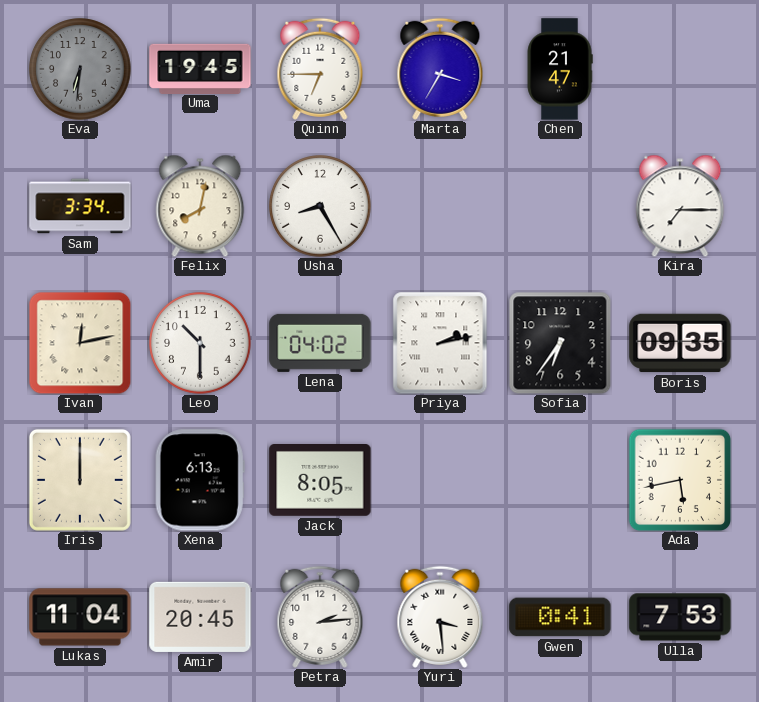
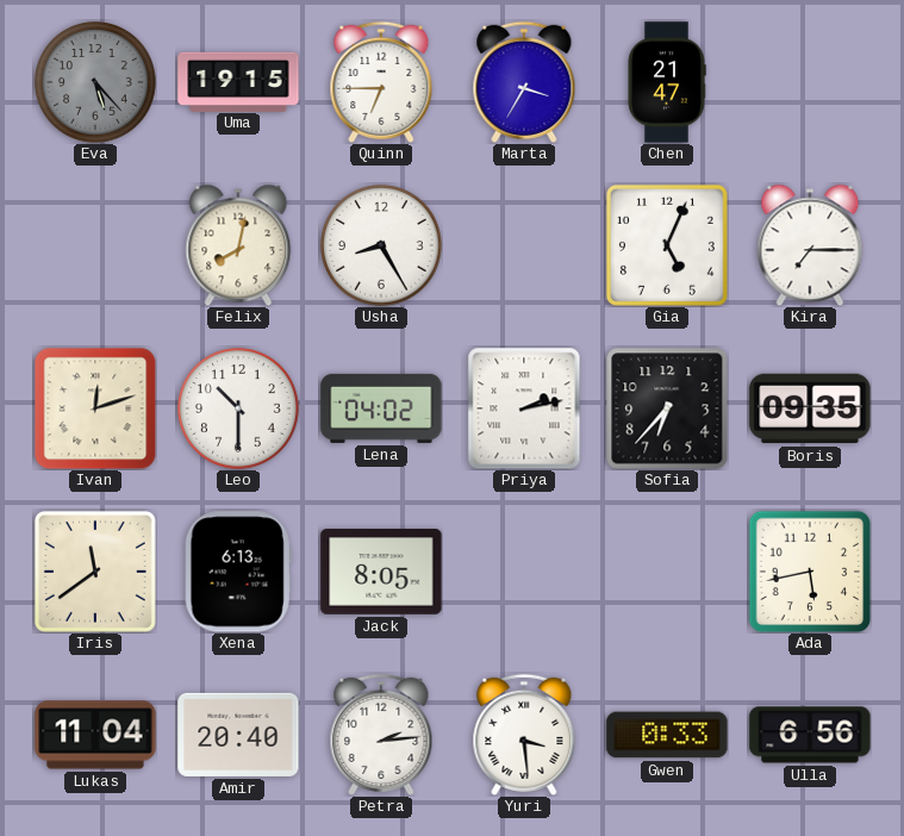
Eva: 6:31 -> 5:23
Uma: 19:45 -> 19:15
Sam: 3:34 -> none
Gia: none -> 5:04
Ivan: 12:13 -> 12:12
Sofia: 6:36 -> 6:37
Iris: 12:00 -> 11:39
Amir: 20:45 -> 20:40
Gwen: 0:41 -> 0:33
Ulla: 7:53 -> 6:56
